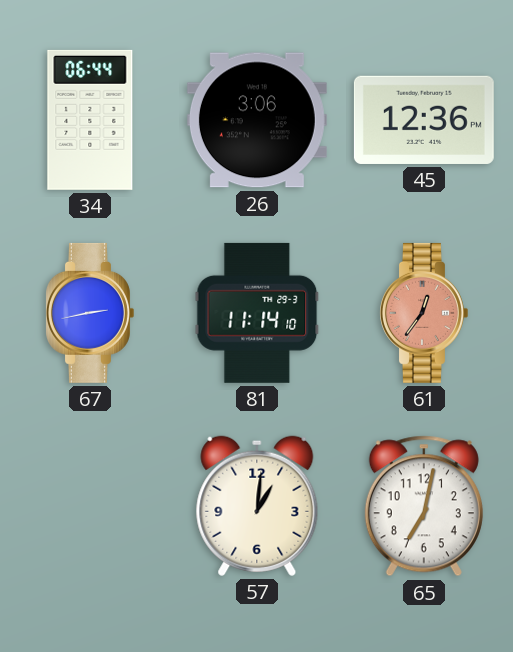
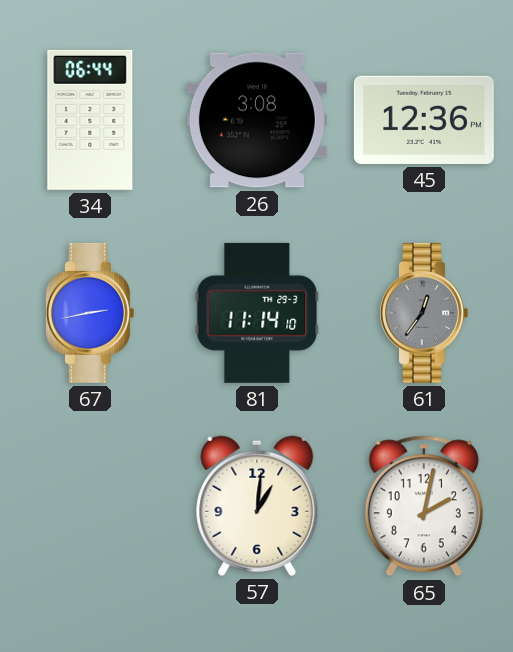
26: 3:06 -> 3:08
61 dial: salmon -> grey
65: 7:02 -> 2:02
